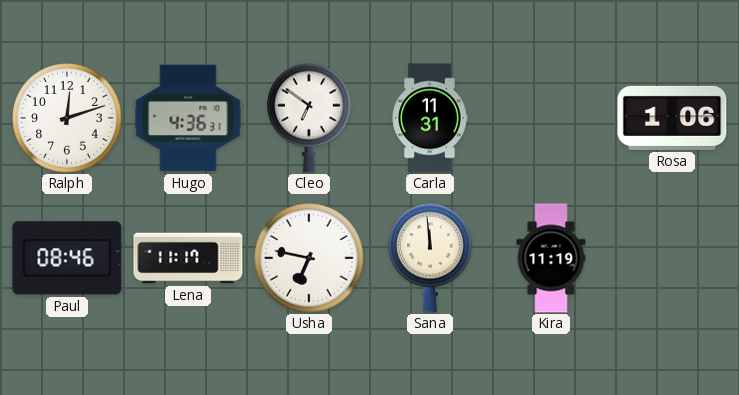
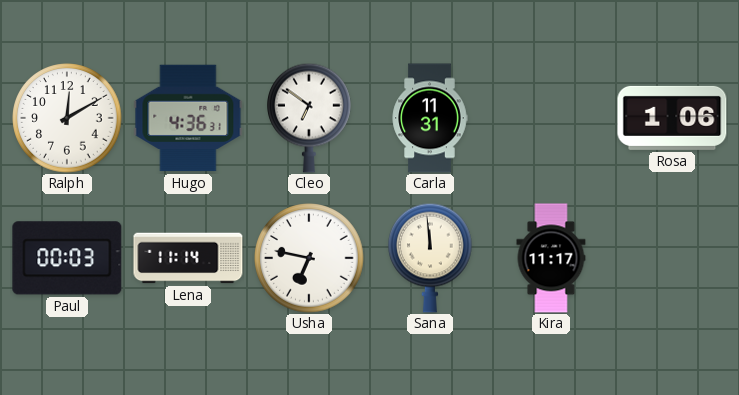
Ralph: 12:12 -> 12:10
Paul: 08:46 -> 00:03
Lena: 11:17 -> 11:14
Kira: 11:19 -> 11:17
